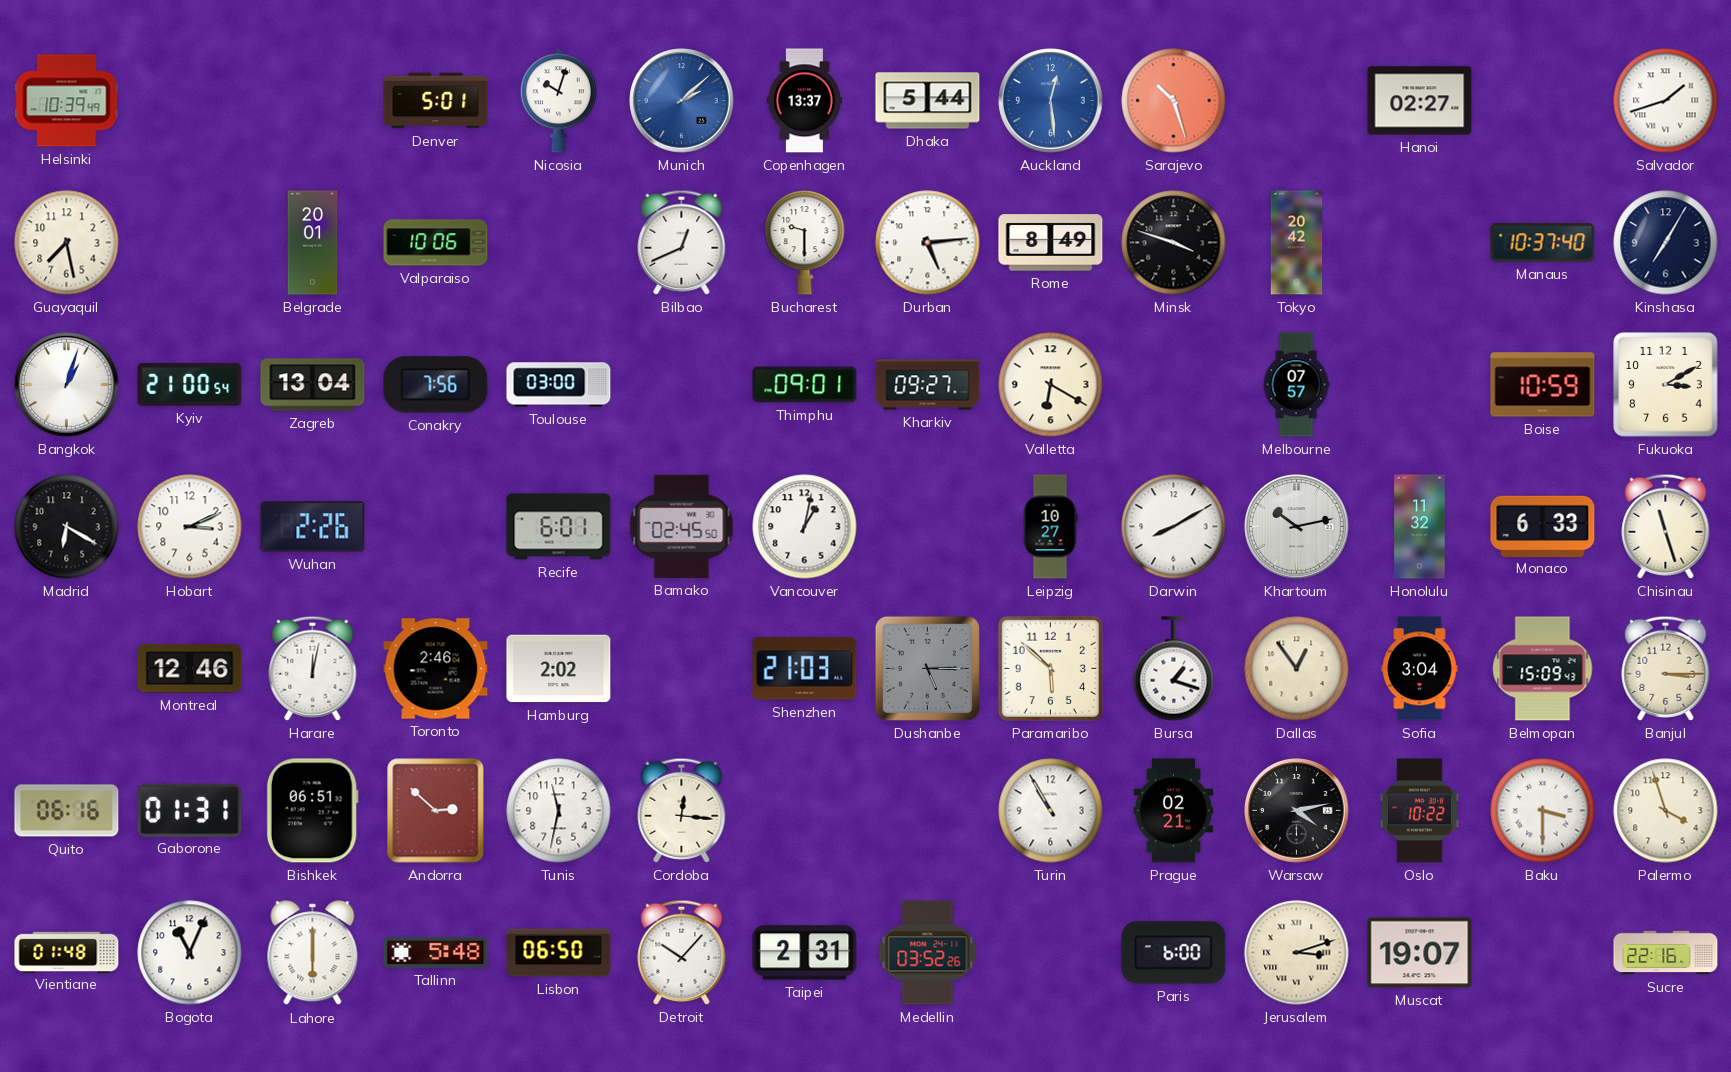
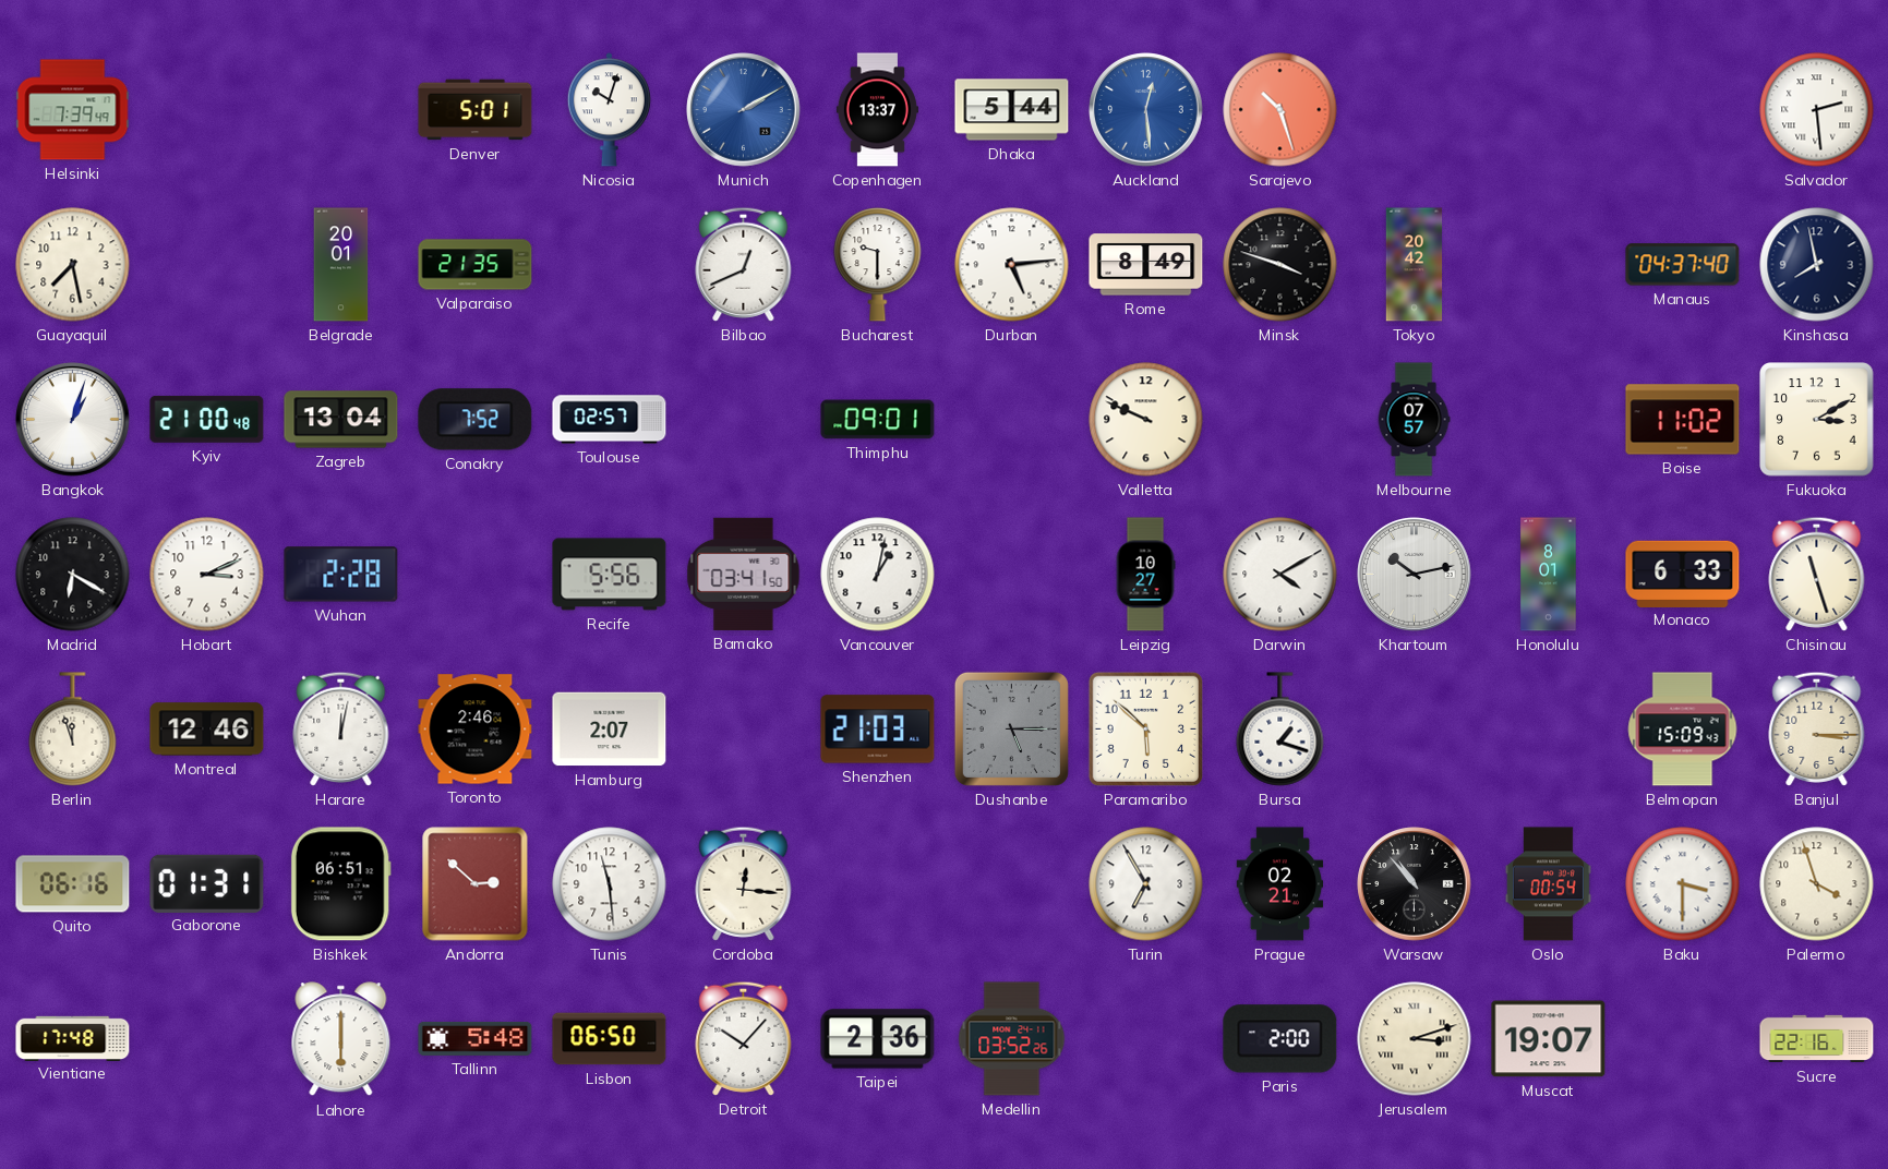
Helsinki: 10:39 -> 7:39
Munich: 2:08 -> 2:10
Hanoi: 02:27 -> none
Salvador: 1:42 -> 2:29
Valparaiso: 10:06 -> 21:35
Manaus: 10:37 -> 04:37
Kinshasa: 7:05 -> 7:58
Kyiv: 21:00:54 -> 21:00:48
Conakry: 7:56 -> 7:52
Toulouse: 03:00 -> 02:57
Kharkiv: 09:27 -> none
Valletta: 6:20 -> 9:49
Boise: 10:59 -> 11:02
Wuhan: 2:26 -> 2:28
Recife: 6:01 -> 5:56
Bamako: 02:45 -> 03:41
Darwin: 8:10 -> 4:10
Honolulu: 11:32 -> 8:01
Berlin: none -> 11:57
Hamburg: 2:02 -> 2:07
Dallas: 12:54 -> none
Sofia: 3:04 -> none
Tunis: 11:32 -> 11:29
Turin: 10:55 -> 6:55
Warsaw: 4:13 -> 10:53
Oslo: 10:22 -> 00:54
Vientiane: 01:48 -> 17:48
Bogota: 11:04 -> none
Taipei: 2:31 -> 2:36
Paris: 6:00 -> 2:00
